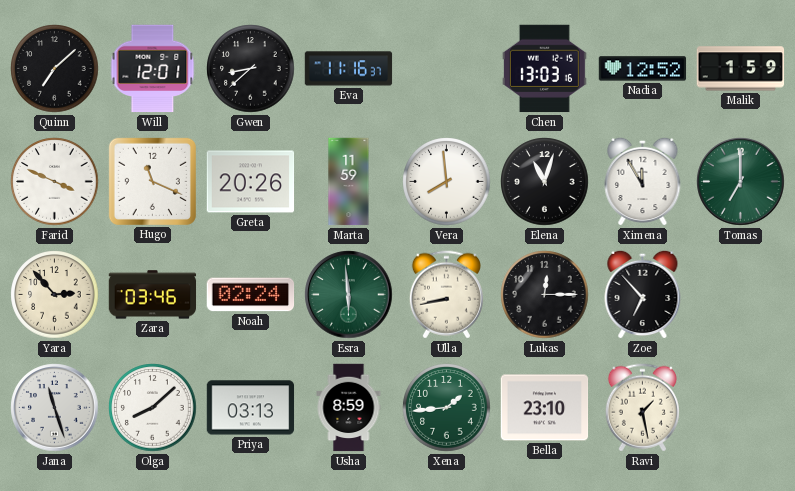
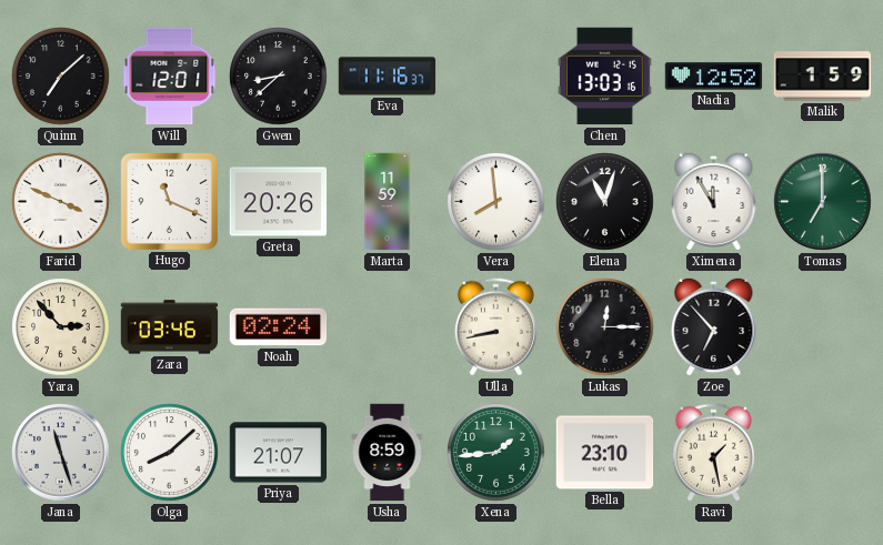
Esra: 5:59 -> none
Priya: 03:13 -> 21:07
